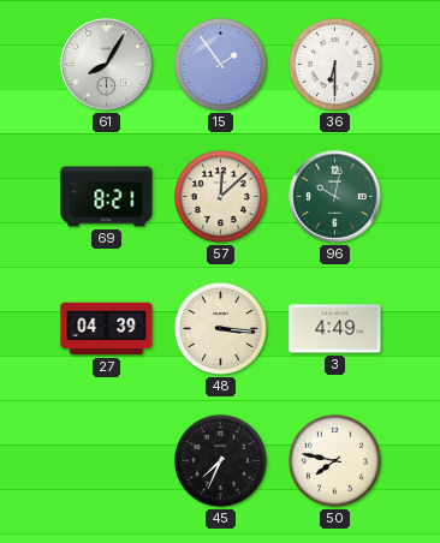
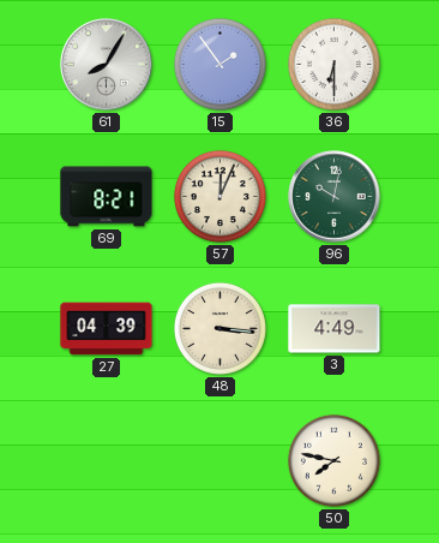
57: 12:08 -> 12:04
45: 7:34 -> none
